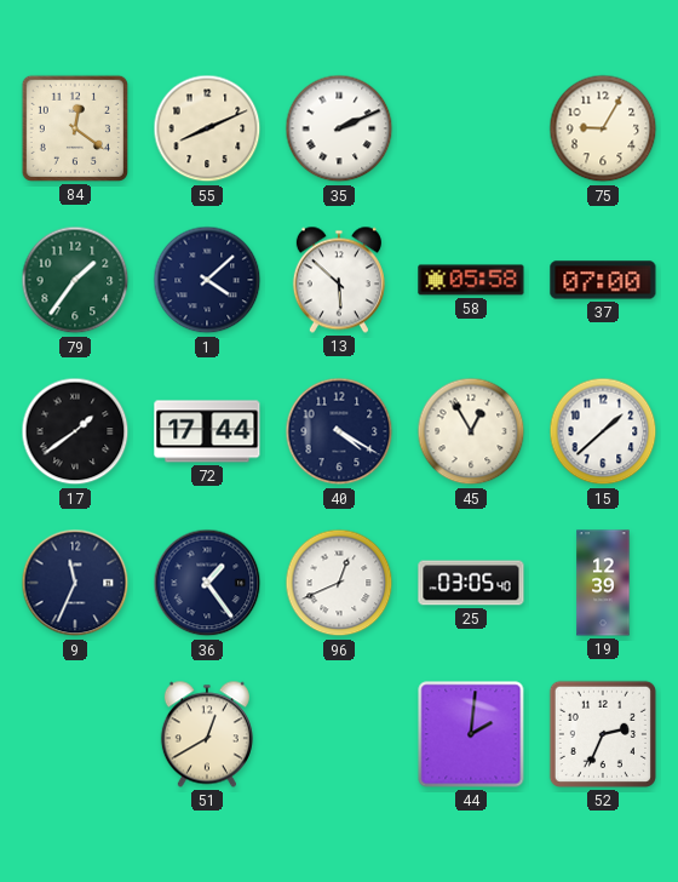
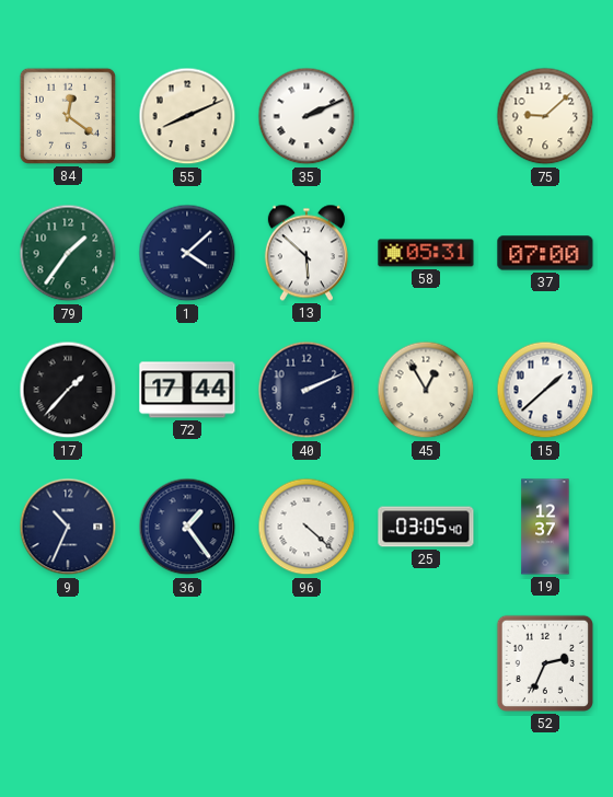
75: 9:05 -> 9:08
58: 05:58 -> 05:31
17: 1:39 -> 1:37
40: 4:20 -> 2:11
9: 11:34 -> 10:34
96: 12:41 -> 4:22
19: 12:39 -> 12:37
51: 12:40 -> none
44: 2:01 -> none
